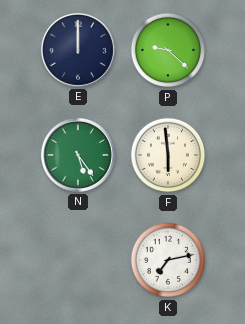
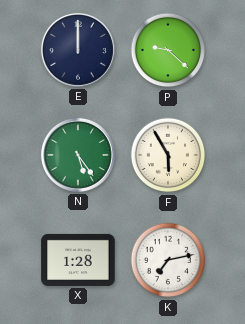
F: 5:59 -> 5:55
X: none -> 1:28
